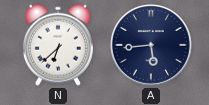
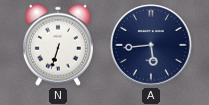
N: 6:38 -> 6:33
